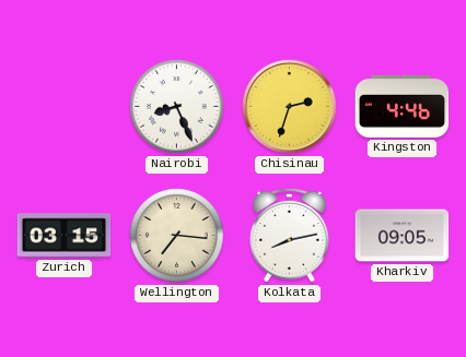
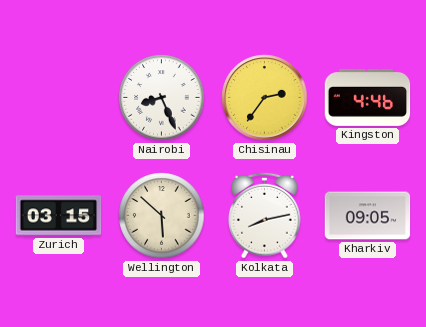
Chisinau: 2:33 -> 2:36
Wellington: 7:16 -> 5:52
